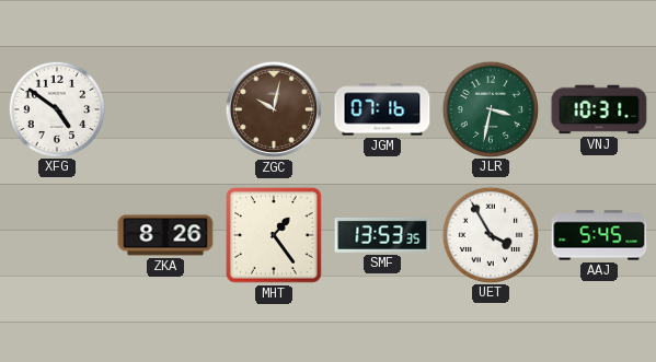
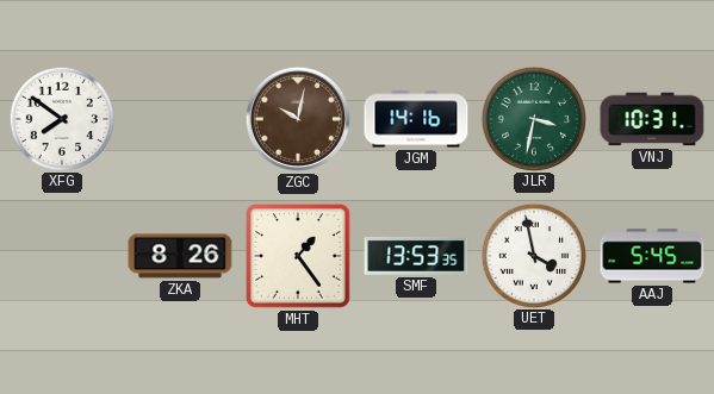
XFG: 4:51 -> 7:51
JGM: 07:16 -> 14:16
UET: 3:55 -> 3:58
